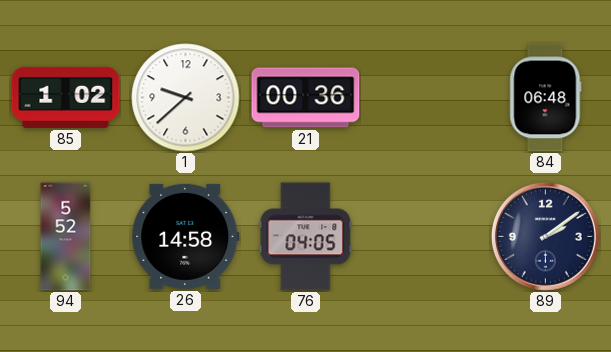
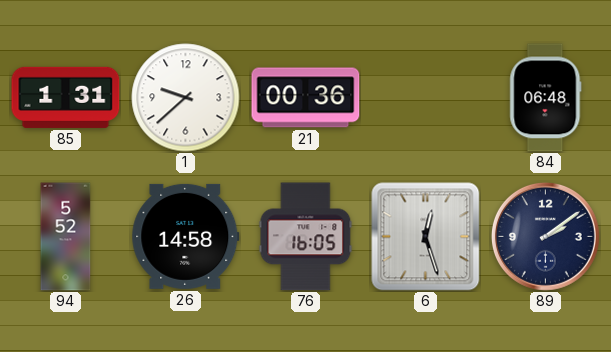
85: 1:02 -> 1:31
76: 04:05 -> 16:05
6: none -> 12:27
